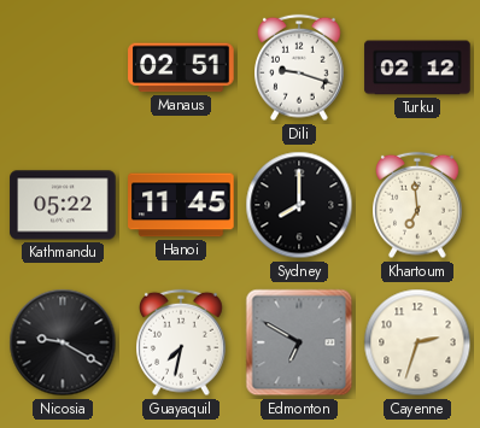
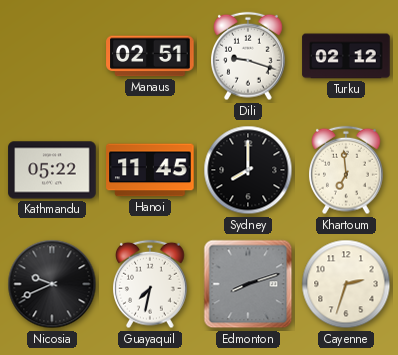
Nicosia: 9:20 -> 9:41
Edmonton: 6:50 -> 8:12
